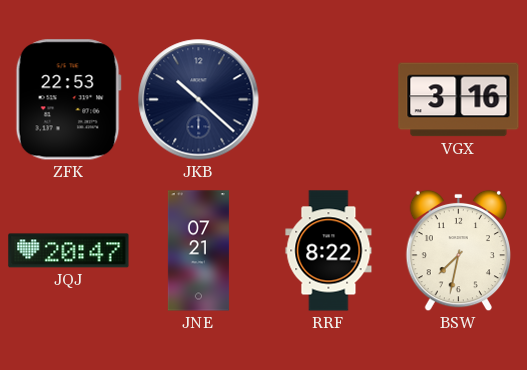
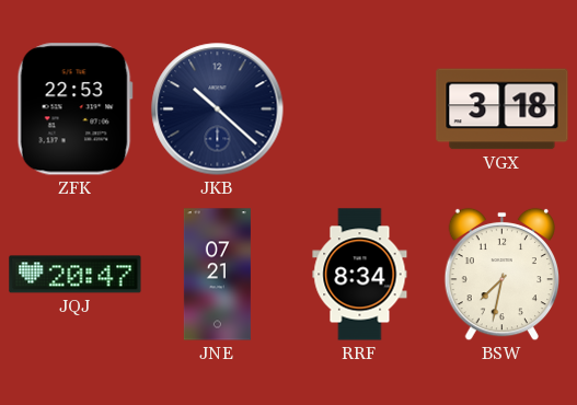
VGX: 3:16 -> 3:18
RRF: 8:22 -> 8:34
